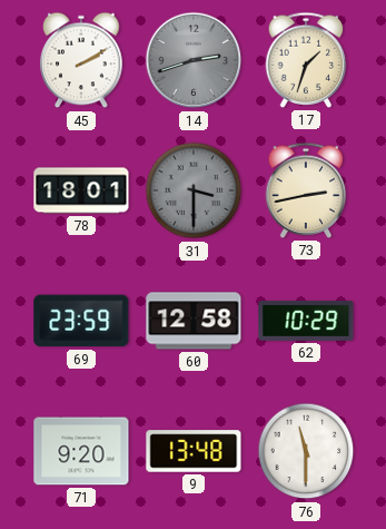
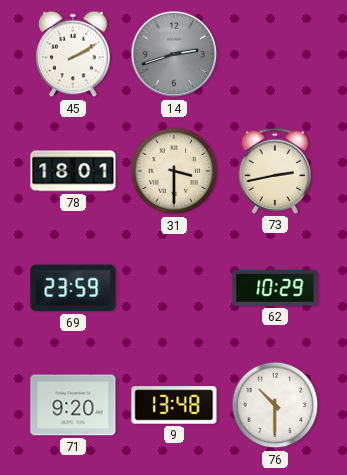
17: 1:33 -> none
31 dial: grey -> cream
60: 12:58 -> none
76: 11:30 -> 10:30
